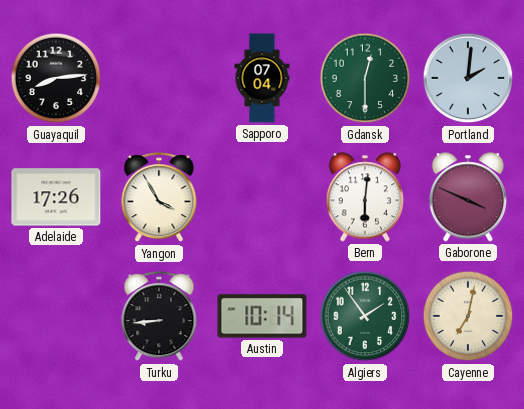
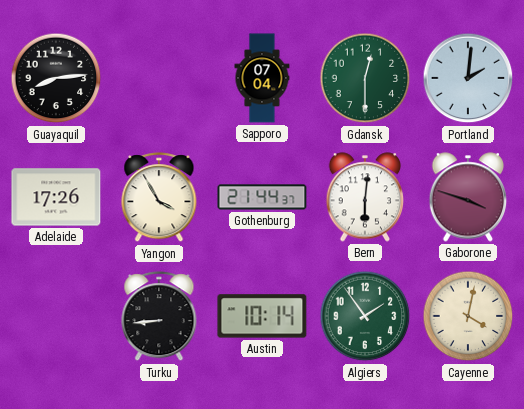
Gothenburg: none -> 21:44
Gaborone: 3:49 -> 3:48
Cayenne: 7:02 -> 4:02
